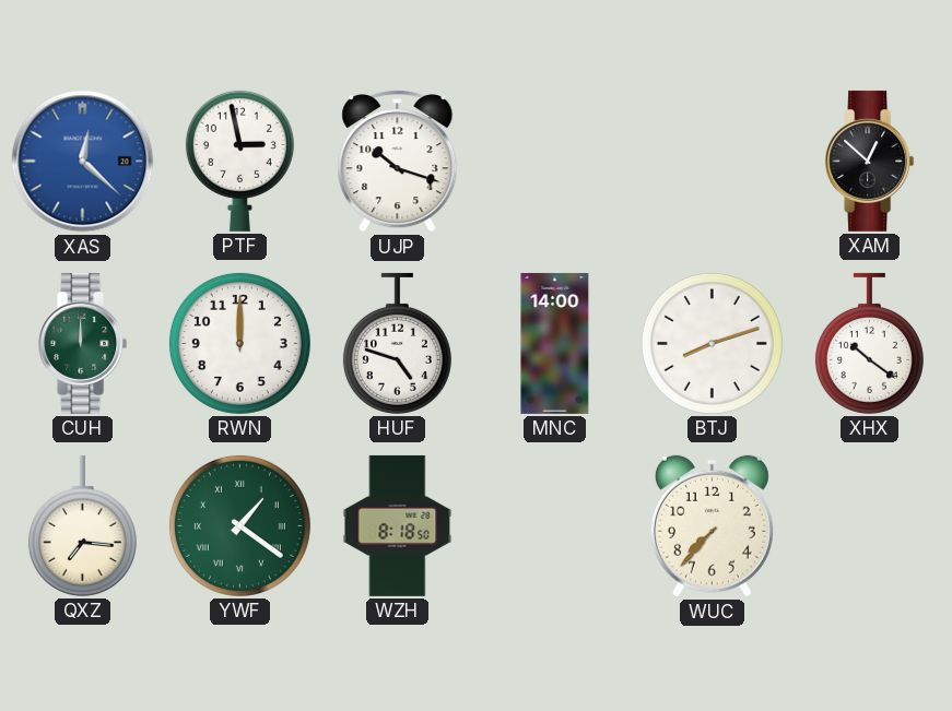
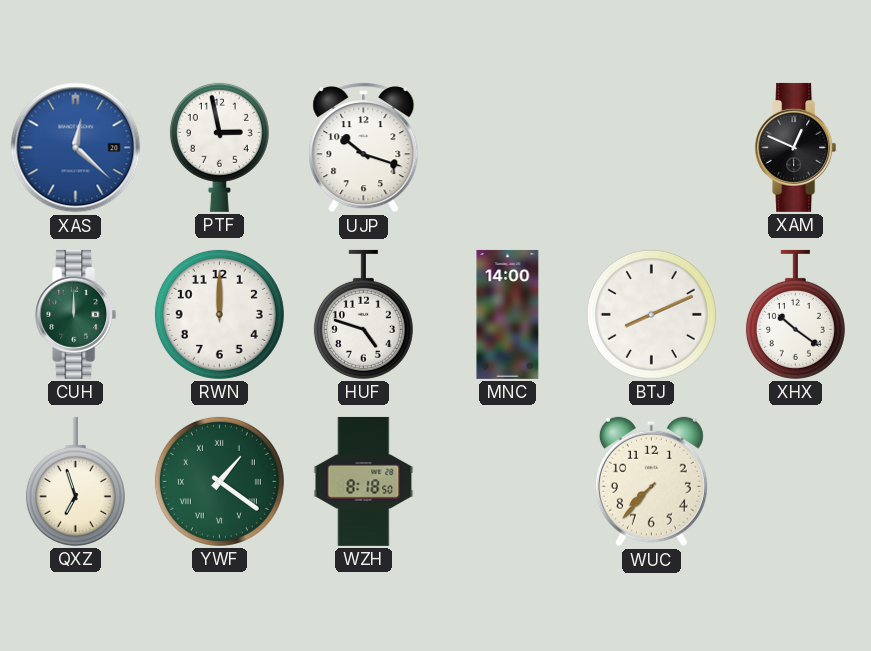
XAM: 12:52 -> 12:49
BTJ: 8:12 -> 8:11
QXZ: 7:16 -> 6:57
